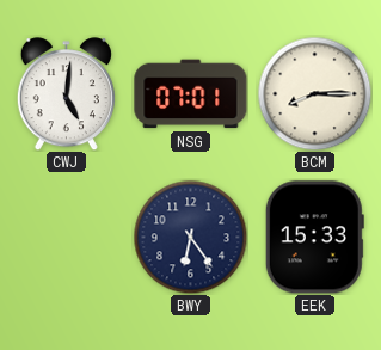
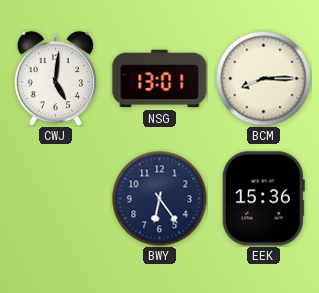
NSG: 07:01 -> 13:01
EEK: 15:33 -> 15:36
